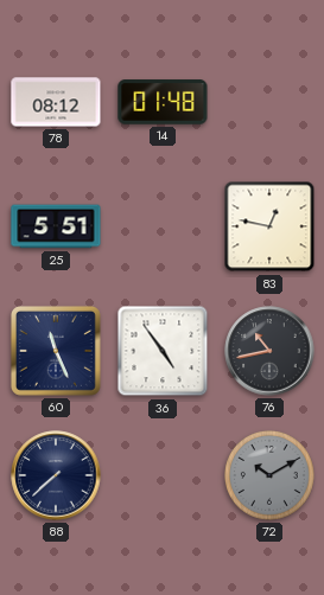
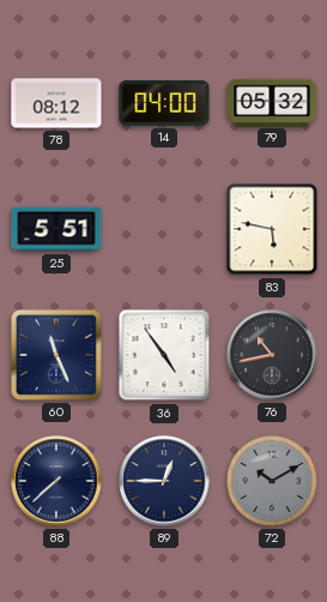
14: 01:48 -> 04:00
79: none -> 05:32
83: 12:47 -> 5:47
89: none -> 12:45
